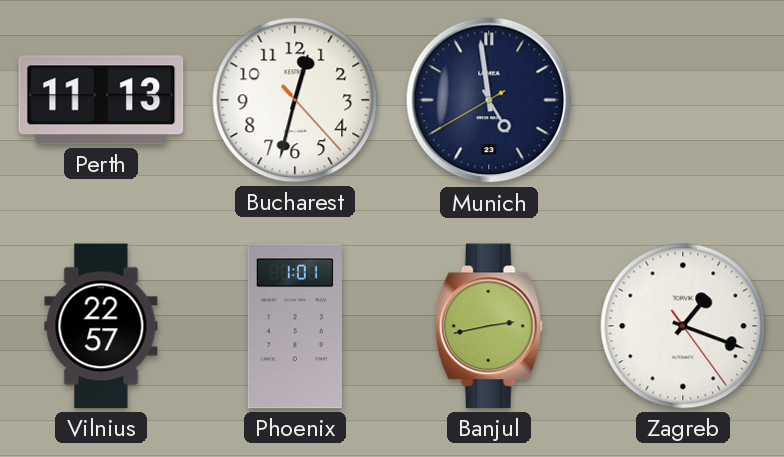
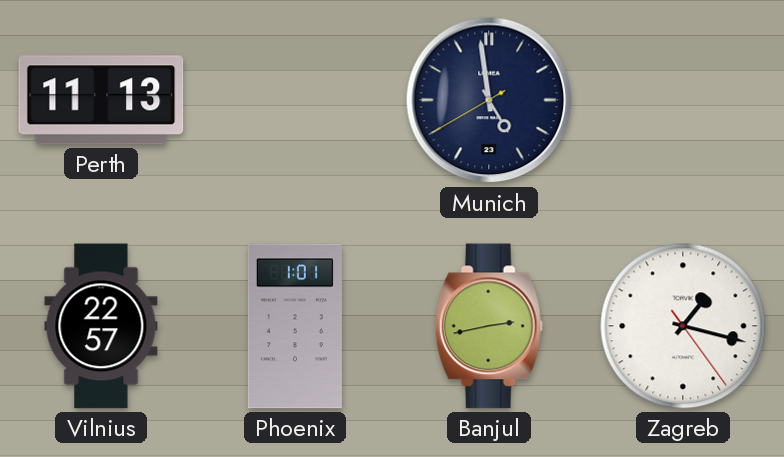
Bucharest: 12:32 -> none
Zagreb: 1:18 -> 1:17
